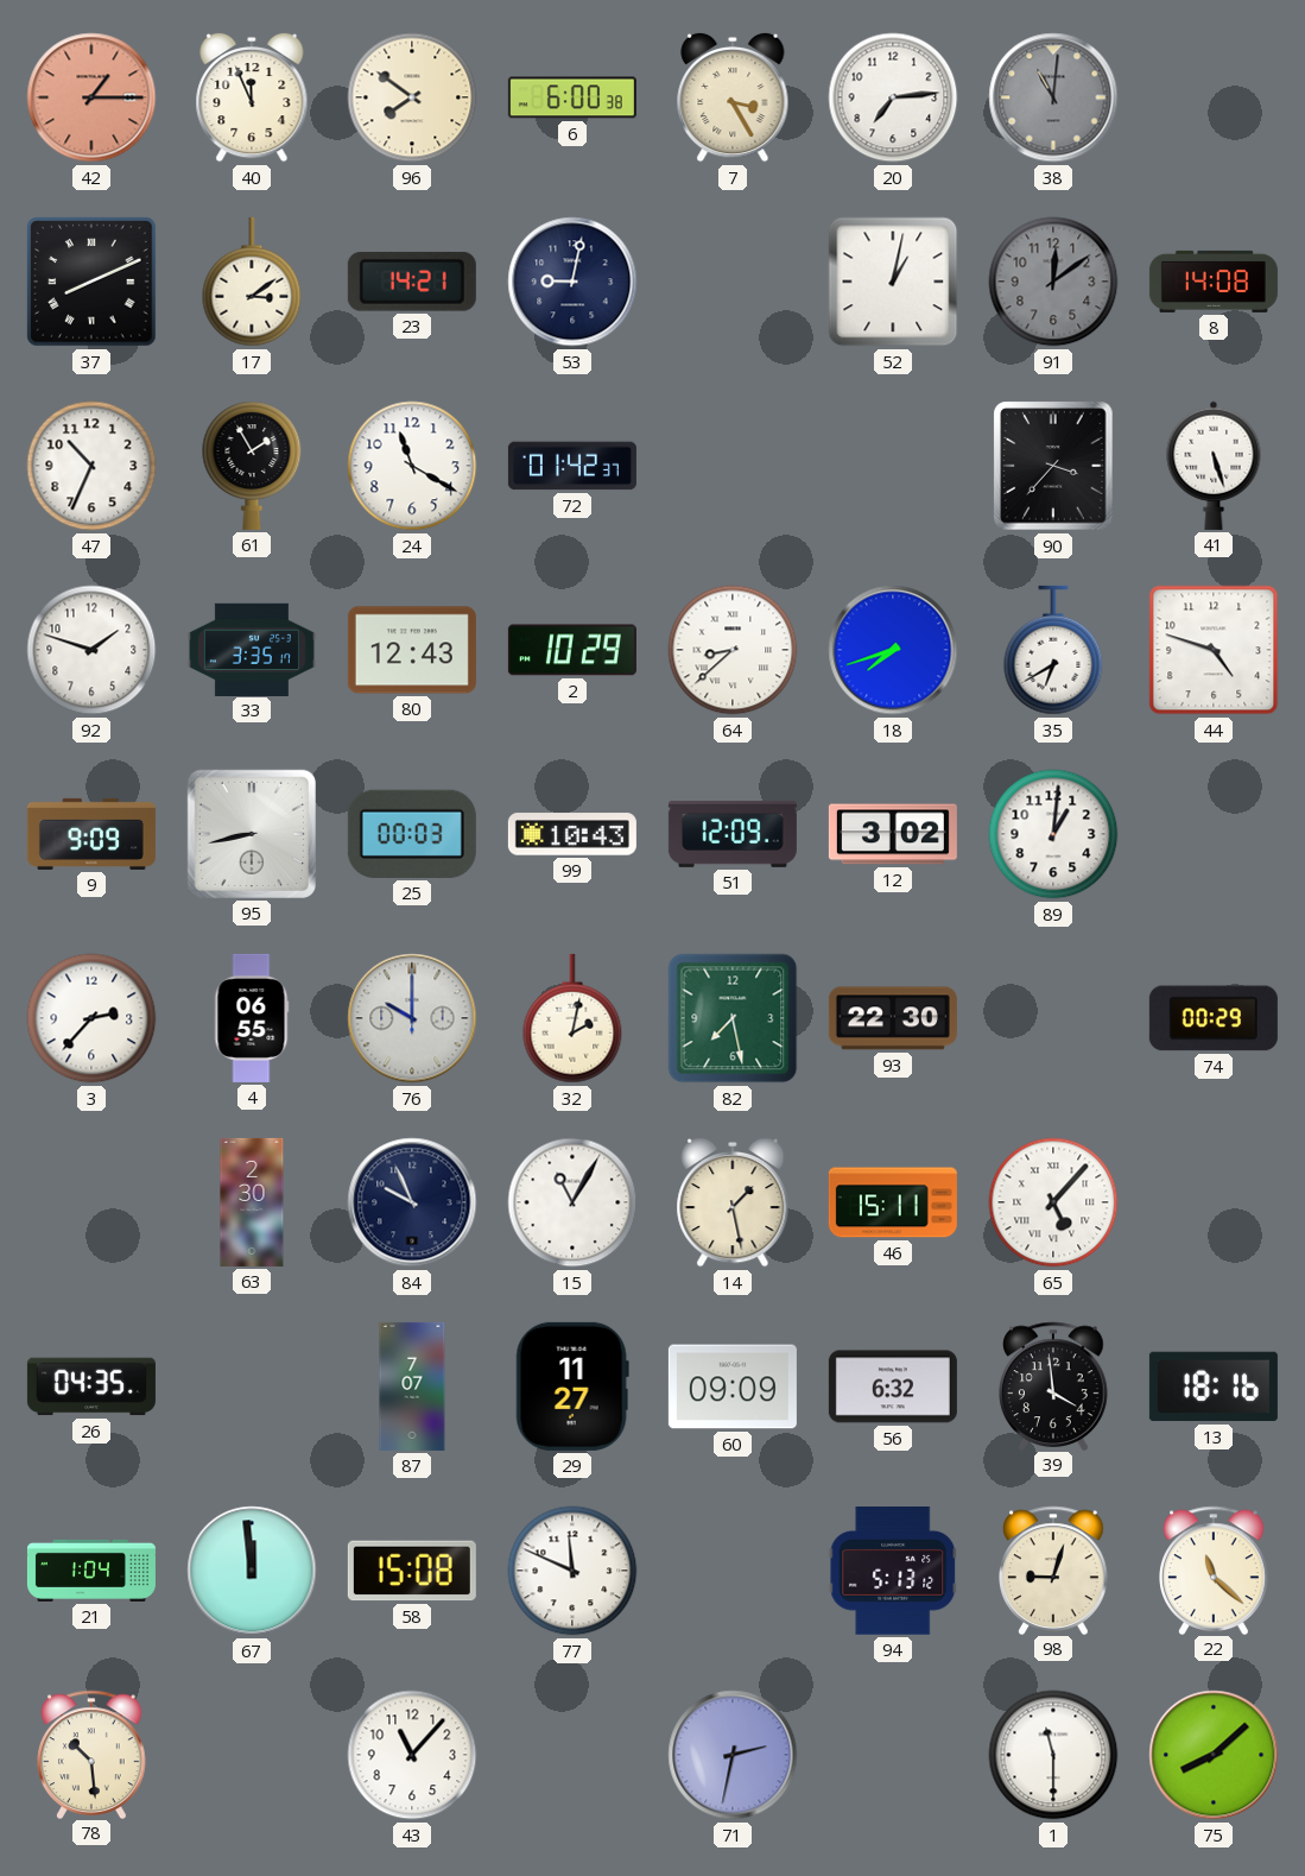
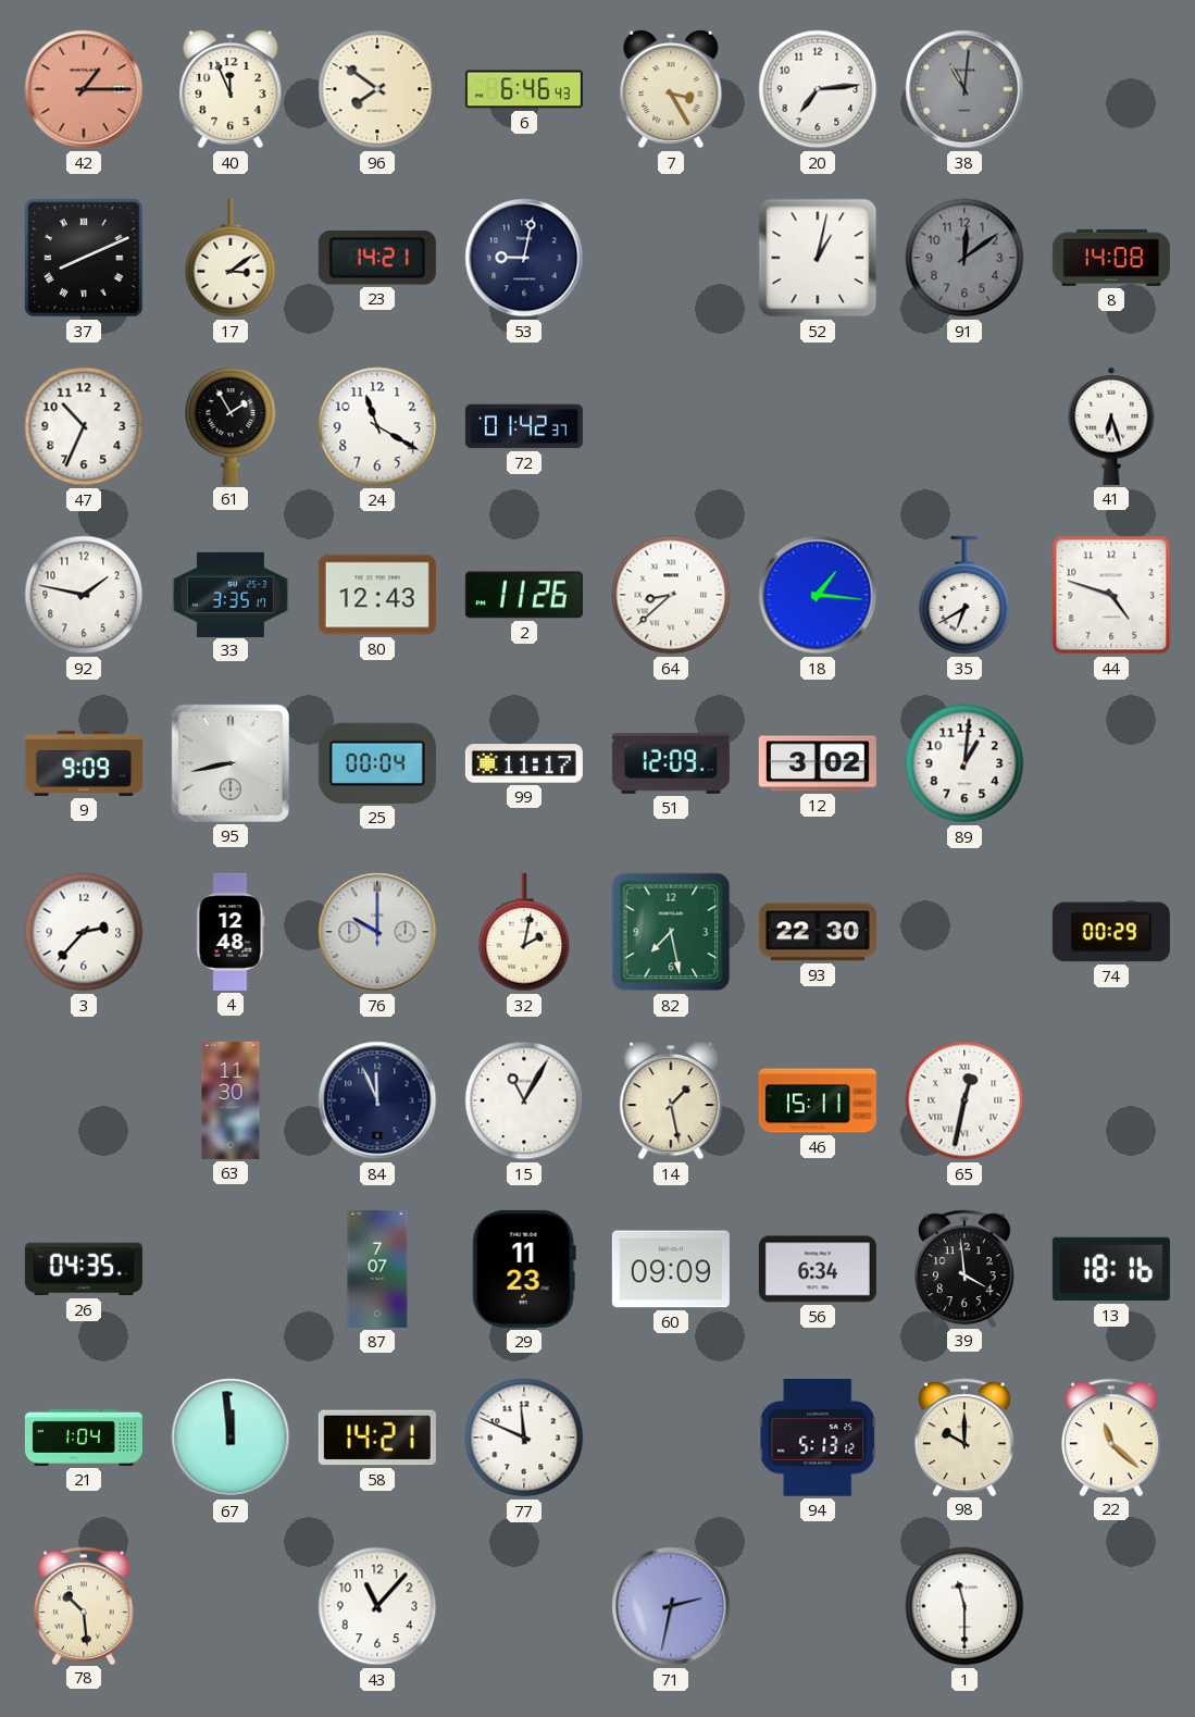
6: 6:00 -> 6:46
90: 3:37 -> none
41: 5:27 -> 6:27
92: 1:48 -> 1:47
2: 10:29 -> 11:26
18: 7:42 -> 1:16
25: 00:03 -> 00:04
99: 10:43 -> 11:17
4: 06:55 -> 12:48
63: 2:30 -> 11:30
84: 9:56 -> 11:56
65: 5:07 -> 12:32
29: 11:27 -> 11:23
56: 6:32 -> 6:34
58: 15:08 -> 14:21
98: 9:03 -> 10:00
75: 8:08 -> none
